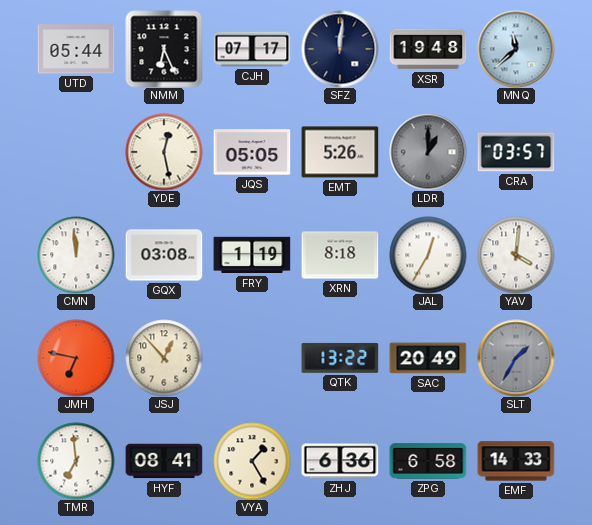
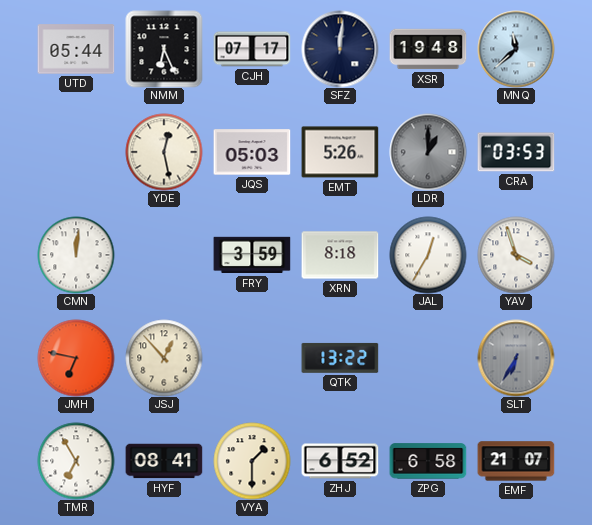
JQS: 05:05 -> 05:03
CRA: 03:57 -> 03:53
CMN: 11:59 -> 12:01
GQX: 03:08 -> none
FRY: 1:19 -> 3:59
YAV: 4:01 -> 3:57
SAC: 20:49 -> none
SLT: 1:35 -> 6:35
TMR: 6:59 -> 6:55
VYA: 1:25 -> 1:30
ZHJ: 6:36 -> 6:52
EMF: 14:33 -> 21:07
